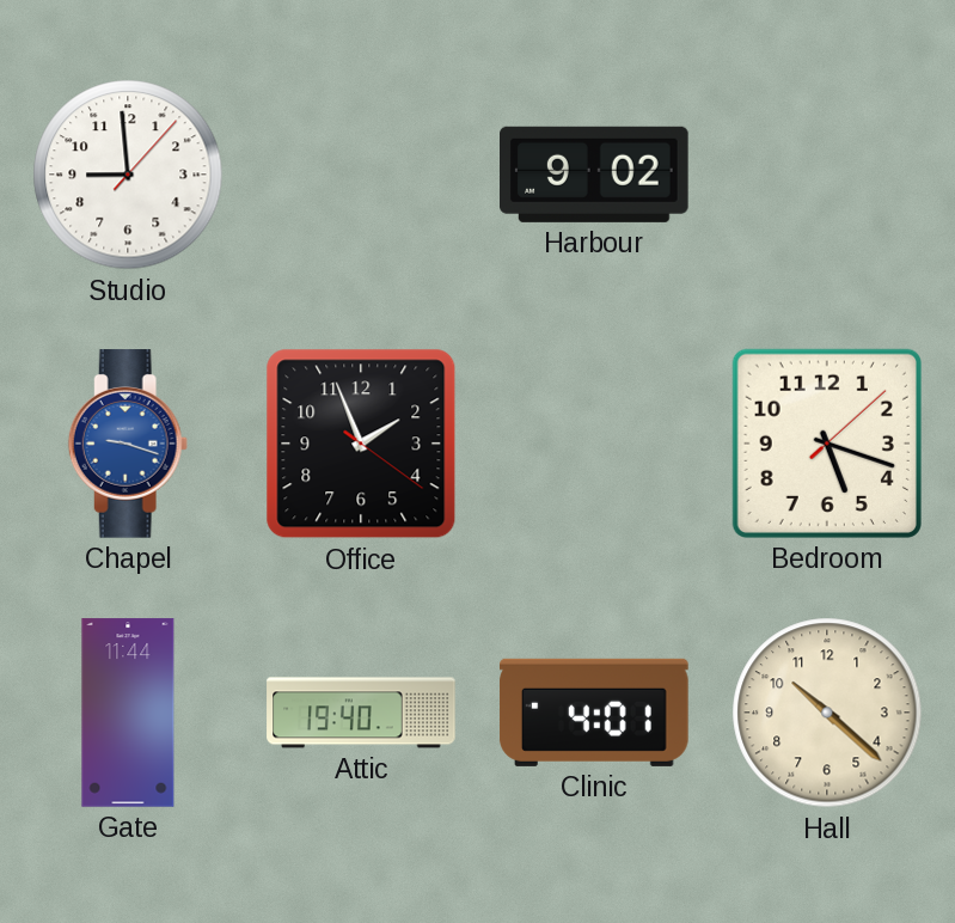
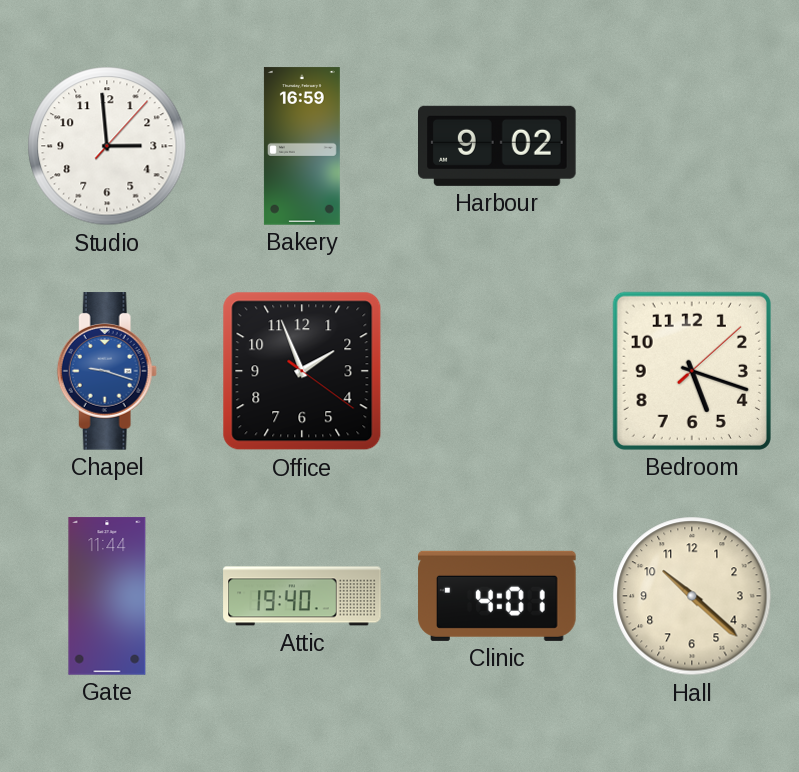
Studio: 8:59 -> 2:59
Bakery: none -> 16:59
